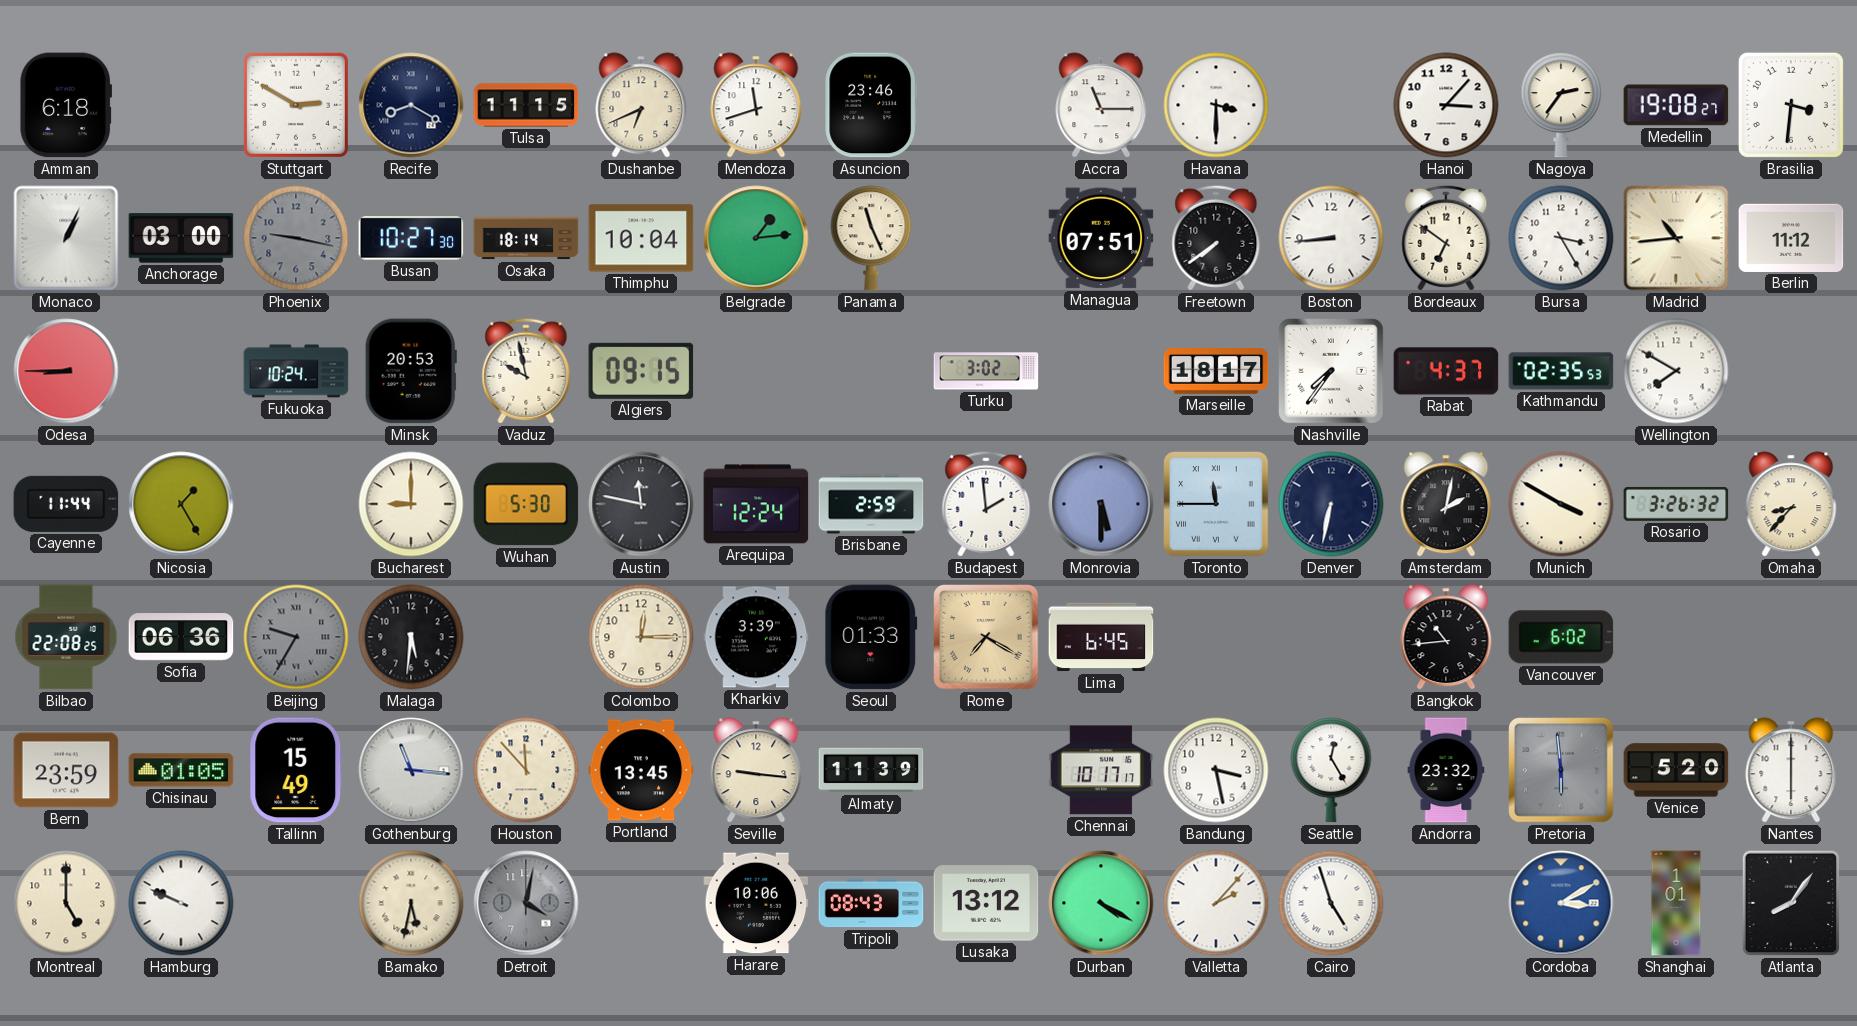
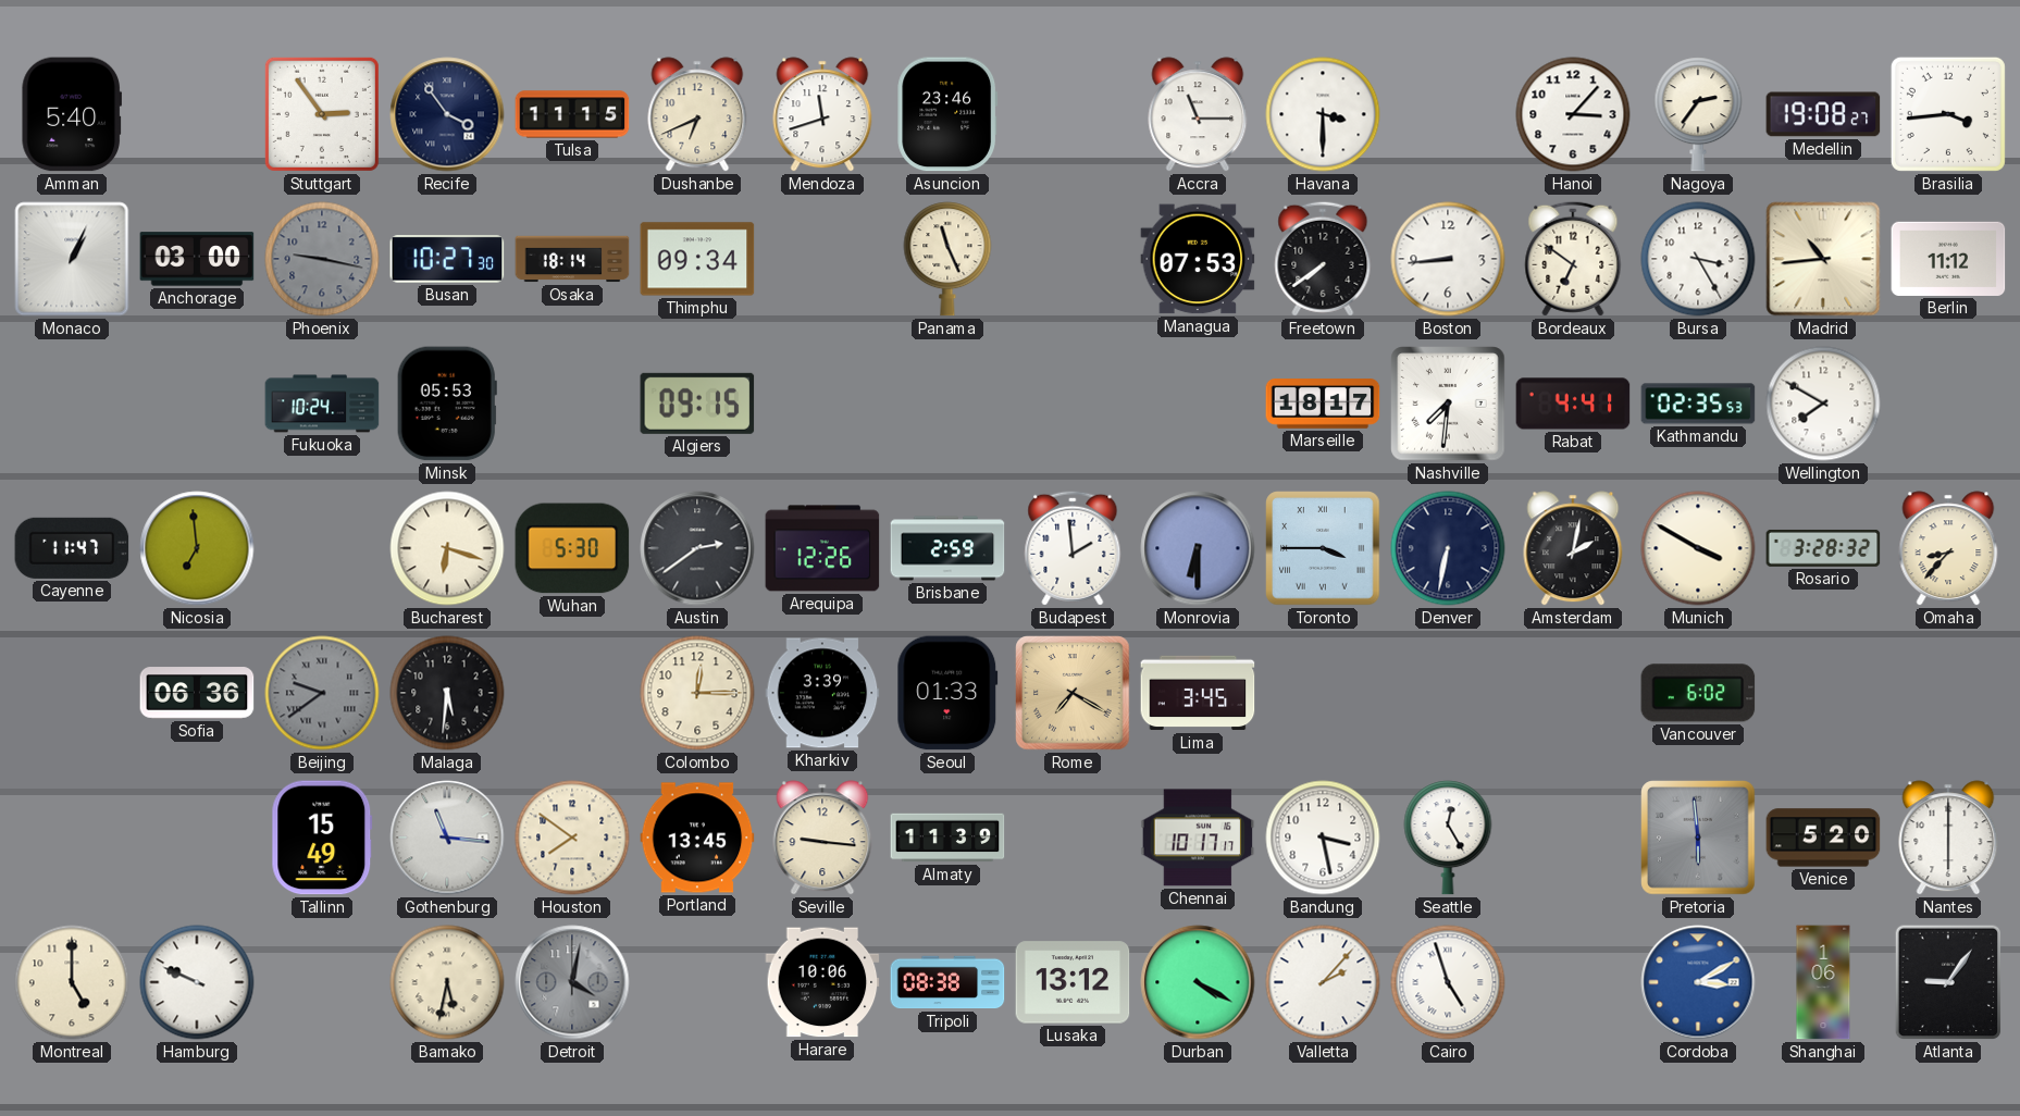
Amman: 6:18 -> 5:40
Stuttgart: 2:50 -> 2:54
Recife: 8:20 -> 3:54
Brasilia: 3:31 -> 3:44
Thimphu: 10:04 -> 09:34
Belgrade: 1:14 -> none
Managua: 07:51 -> 07:53
Odesa: 8:45 -> none
Minsk: 20:53 -> 05:53
Vaduz: 9:58 -> none
Turku: 3:02 -> none
Nashville: 7:36 -> 7:31
Rabat: 4:37 -> 4:41
Cayenne: 11:44 -> 11:47
Nicosia: 1:25 -> 6:59
Bucharest: 9:00 -> 6:18
Austin: 11:47 -> 2:39
Arequipa: 12:24 -> 12:26
Monrovia: 5:30 -> 6:30
Toronto: 11:45 -> 3:45
Rosario: 3:26 -> 3:28
Bilbao: 22:08 -> none
Beijing: 9:35 -> 9:39
Lima: 6:45 -> 3:45
Bangkok: 10:44 -> none
Bern: 23:59 -> none
Chisinau: 01:05 -> none
Houston: 11:53 -> 7:51
Andorra: 23:32 -> none
Tripoli: 08:43 -> 08:38
Shanghai: 1:01 -> 1:06
Atlanta: 8:06 -> 9:06
